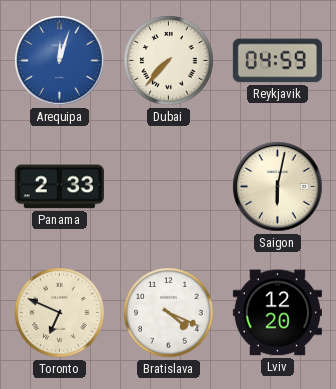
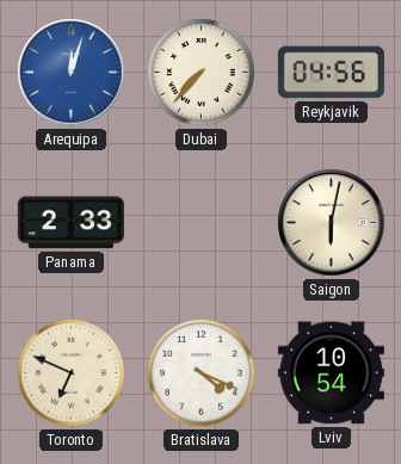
Reykjavik: 04:59 -> 04:56
Lviv: 12:20 -> 10:54
